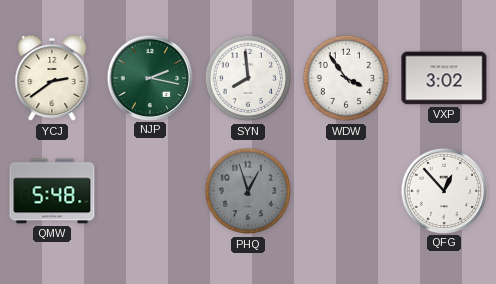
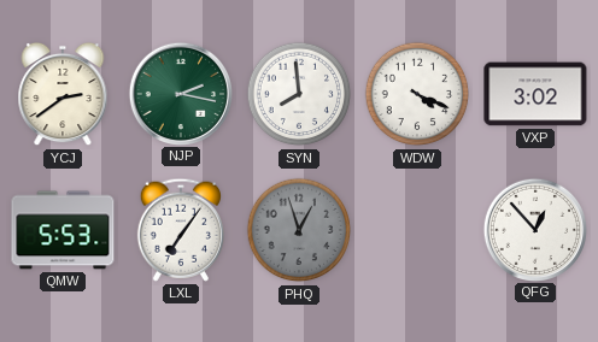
WDW: 3:54 -> 4:19
QMW: 5:48 -> 5:53
LXL: none -> 7:06
